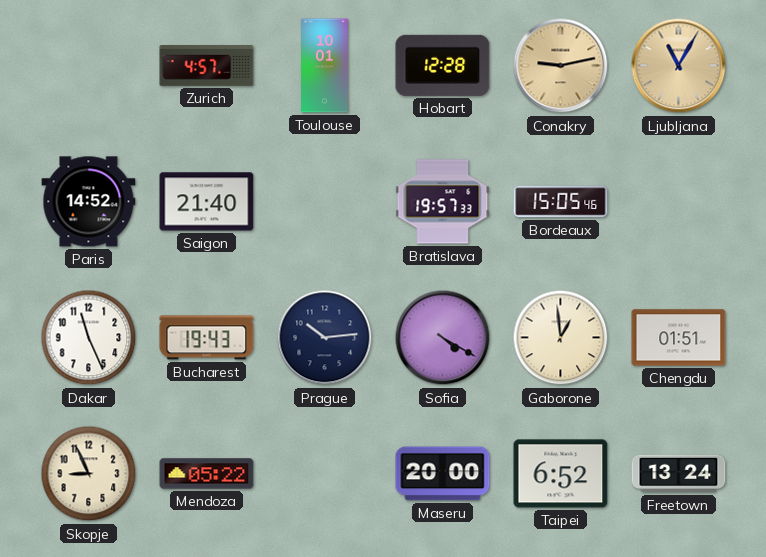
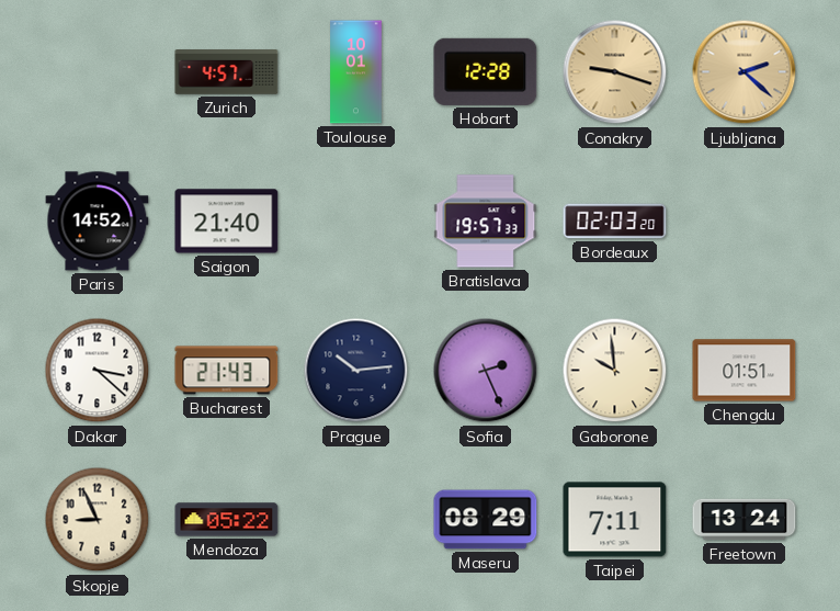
Conakry: 9:13 -> 9:18
Ljubljana: 11:05 -> 2:22
Bordeaux: 15:05 -> 02:03
Dakar: 11:26 -> 3:22
Bucharest: 19:43 -> 21:43
Sofia: 4:20 -> 2:26
Gaborone: 12:59 -> 9:59
Maseru: 20:00 -> 08:29
Taipei: 6:52 -> 7:11
